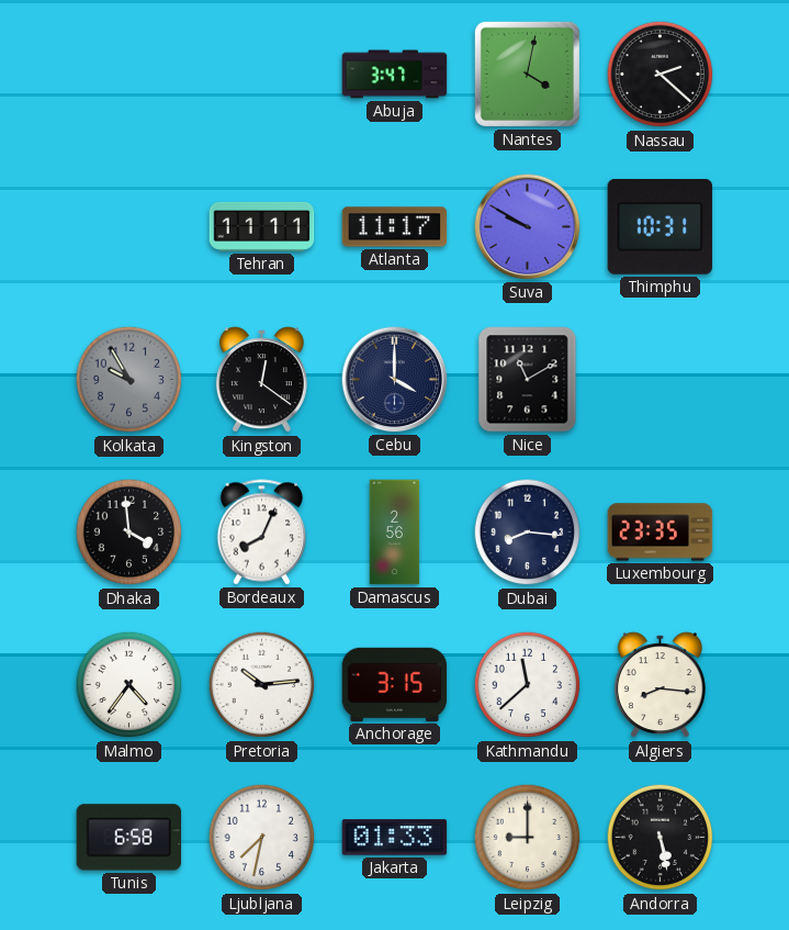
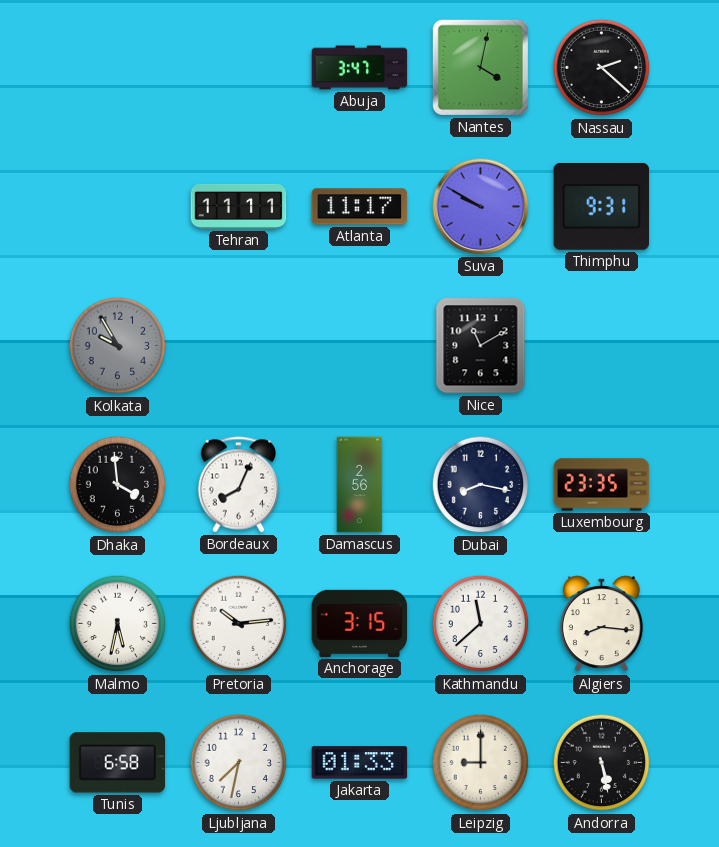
Thimphu: 10:31 -> 9:31
Kingston: 12:21 -> none
Cebu: 4:00 -> none
Dubai: 8:16 -> 8:17
Malmo: 4:36 -> 5:32
